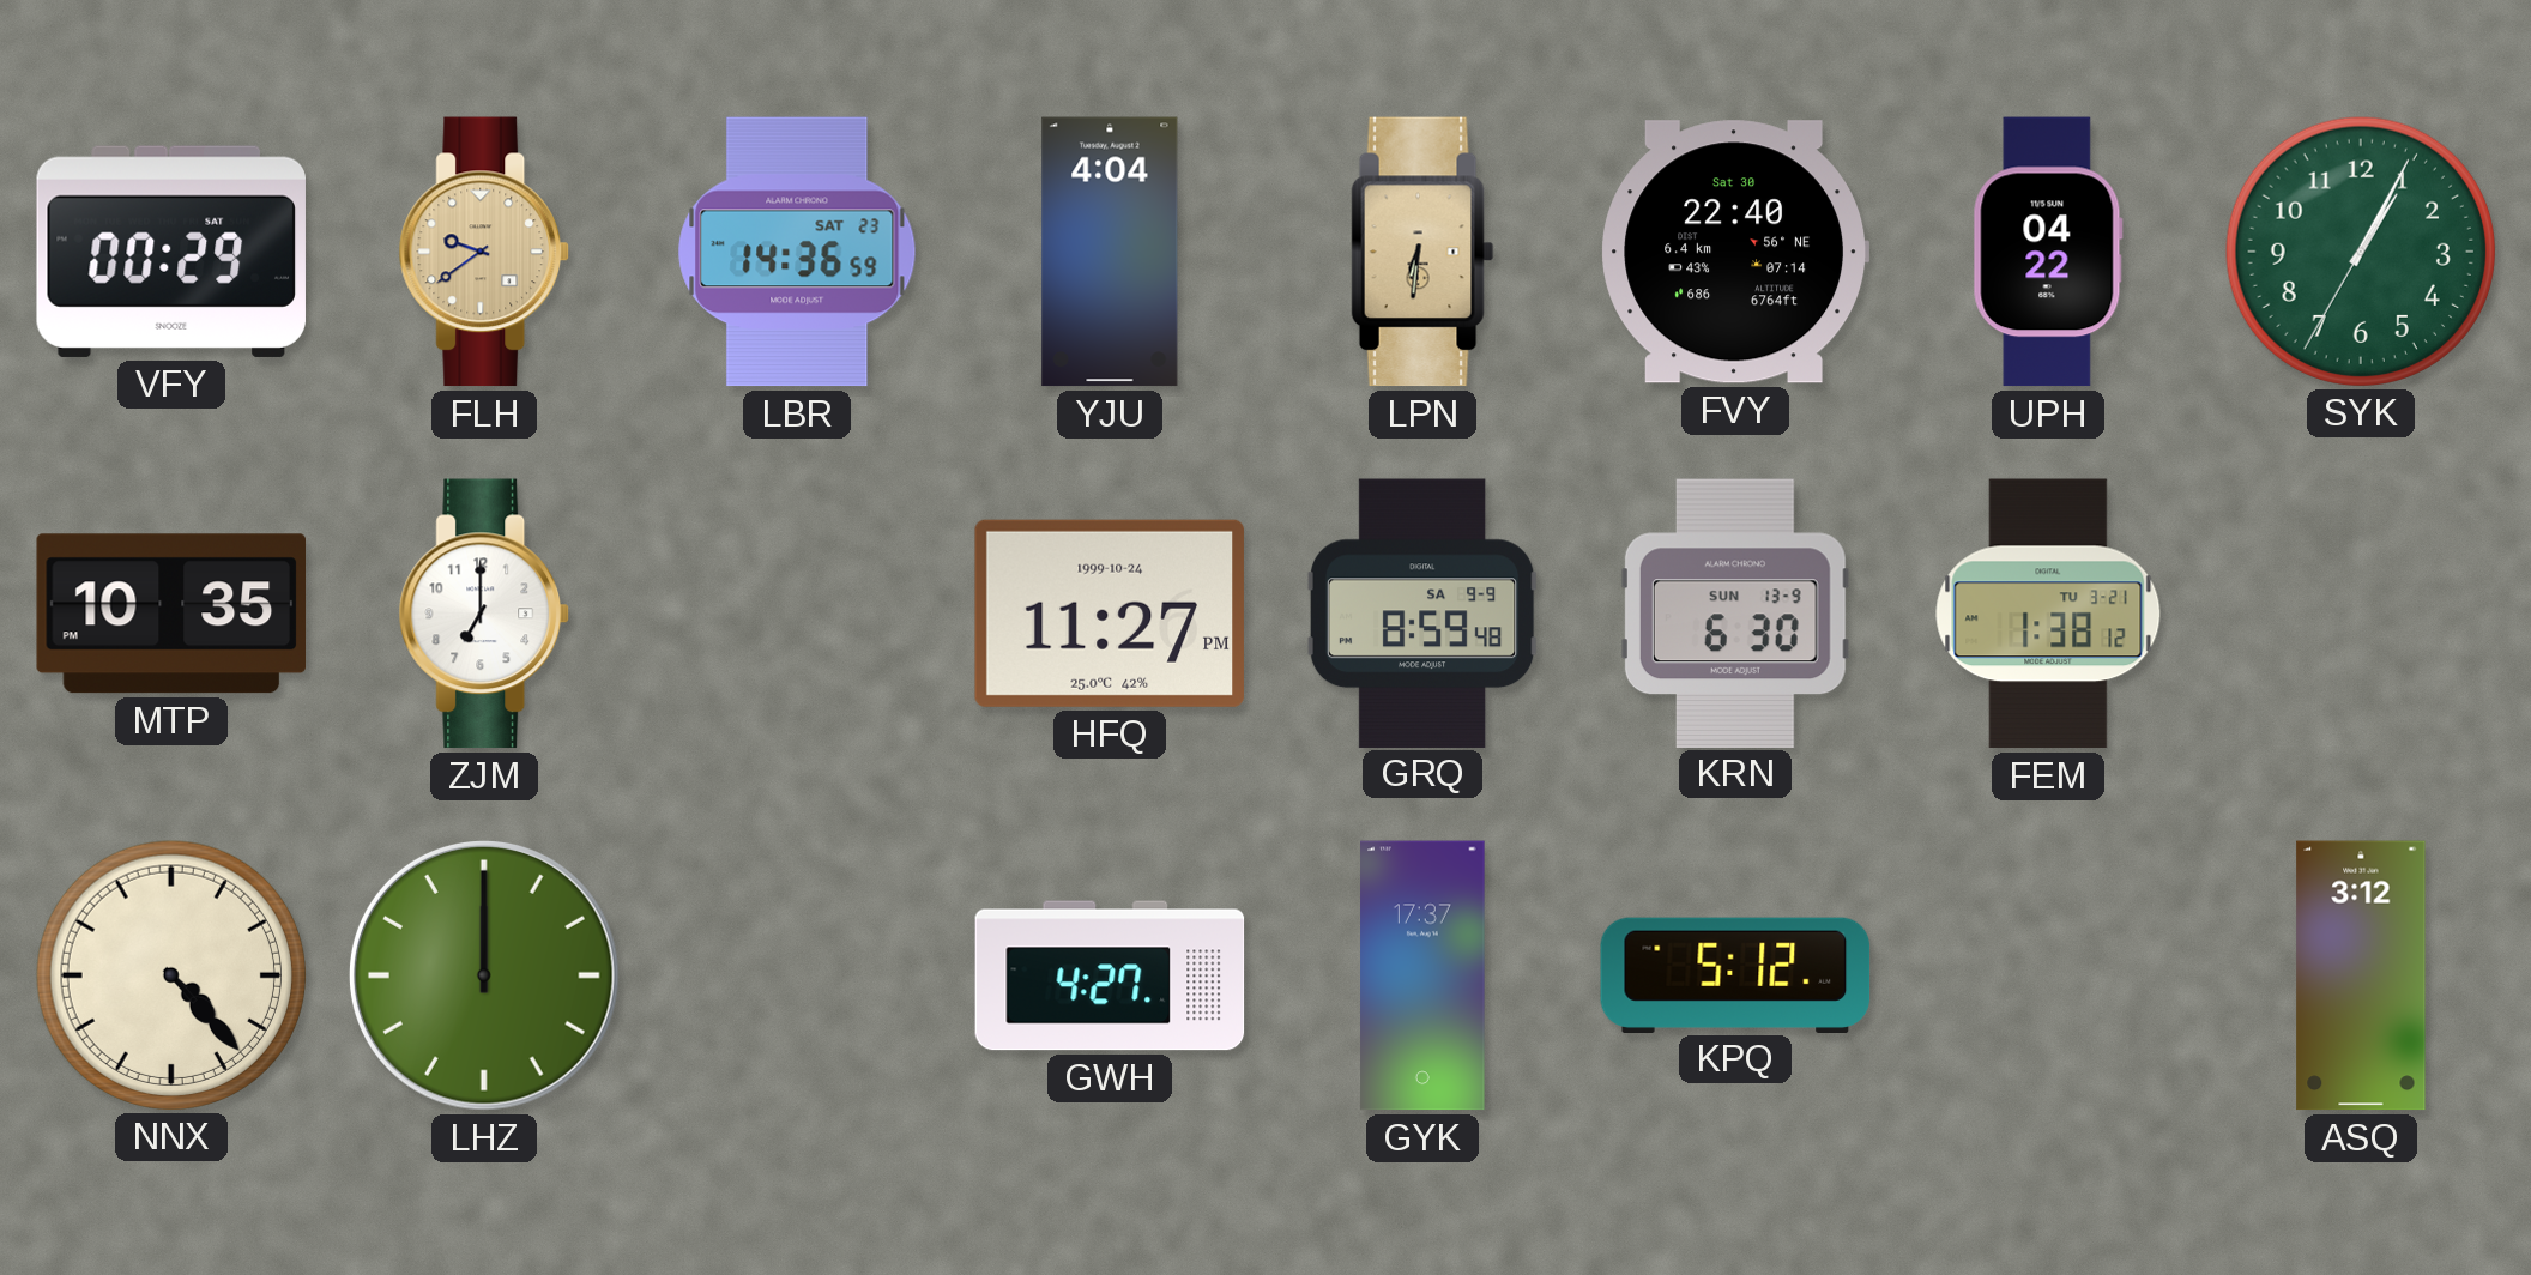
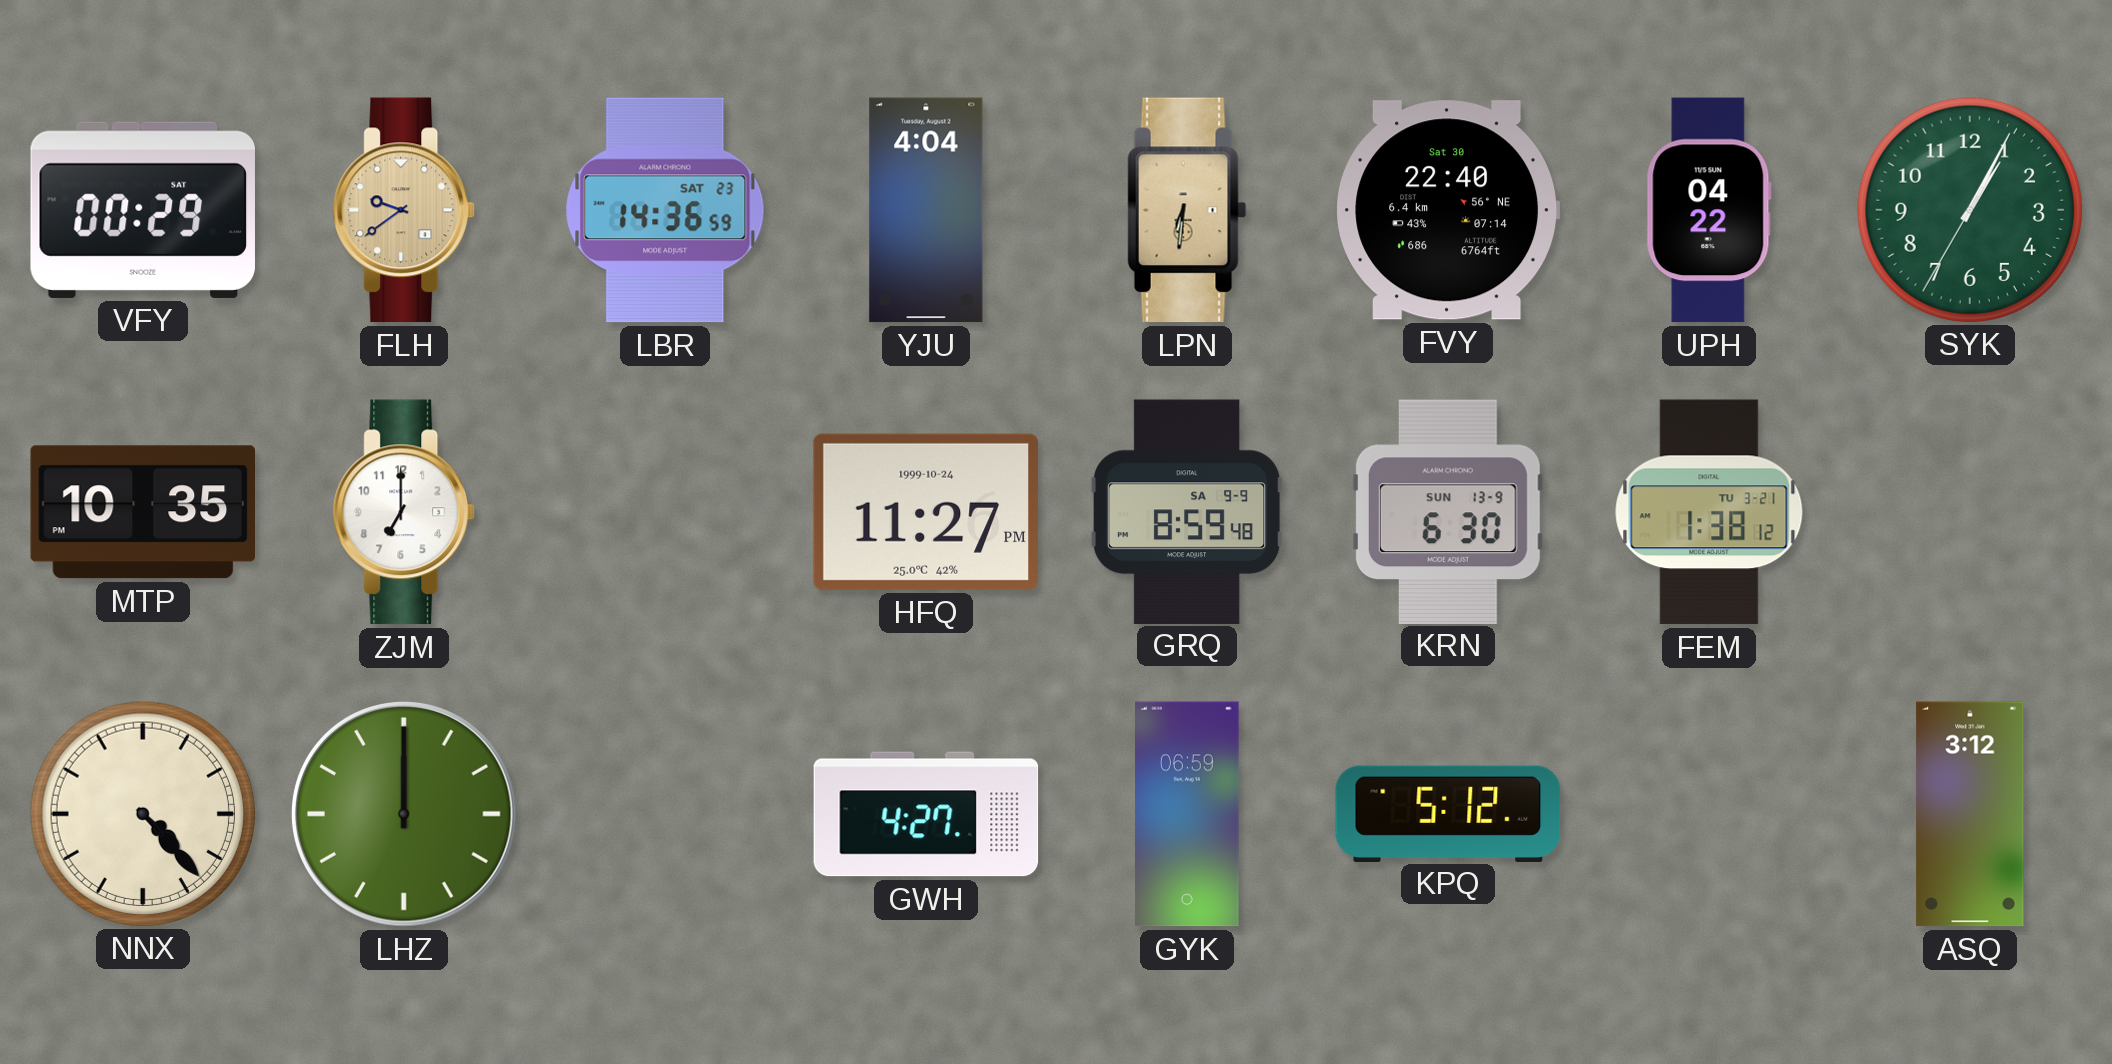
GYK: 17:37 -> 06:59
